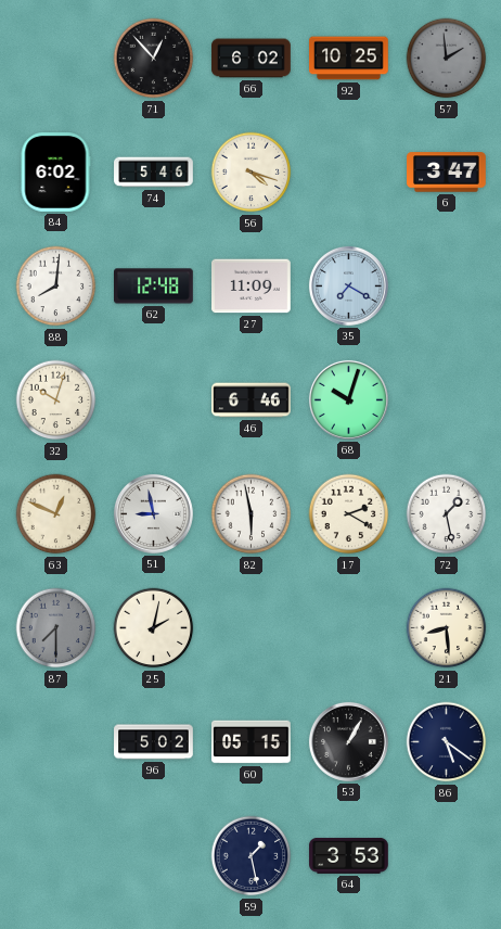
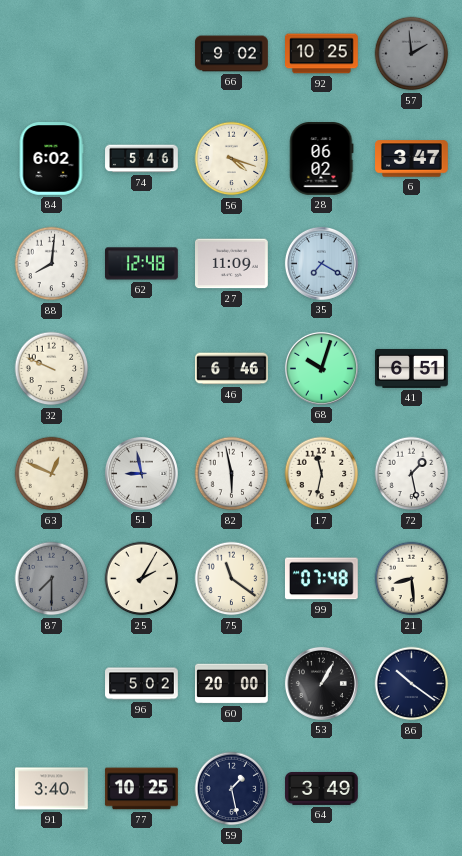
71: 12:53 -> none
66: 6:02 -> 9:02
28: none -> 06:02
32: 10:03 -> 9:49
41: none -> 6:51
17: 2:20 -> 11:32
25: 2:02 -> 2:05
75: none -> 11:21
99: none -> 07:48
60: 05:15 -> 20:00
86: 5:21 -> 10:21
91: none -> 3:40
77: none -> 10:25
64: 3:53 -> 3:49
